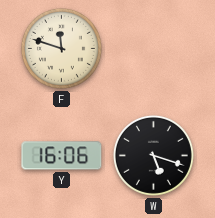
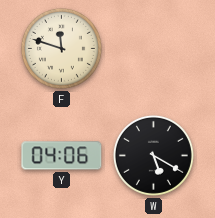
Y: 16:06 -> 04:06
W: 5:18 -> 5:20
